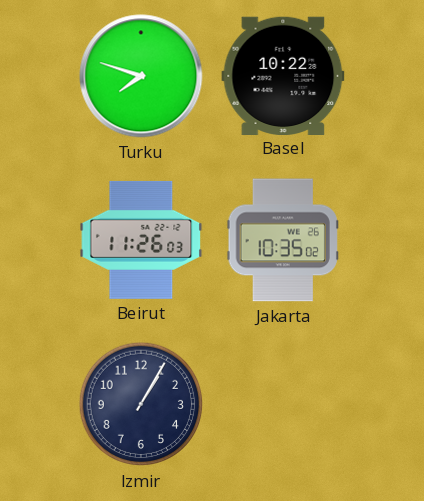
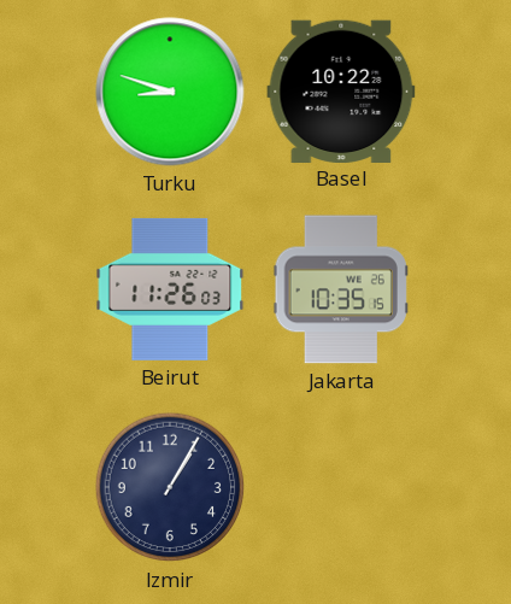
Turku: 7:48 -> 8:48
Jakarta: 10:35:02 -> 10:35:15
